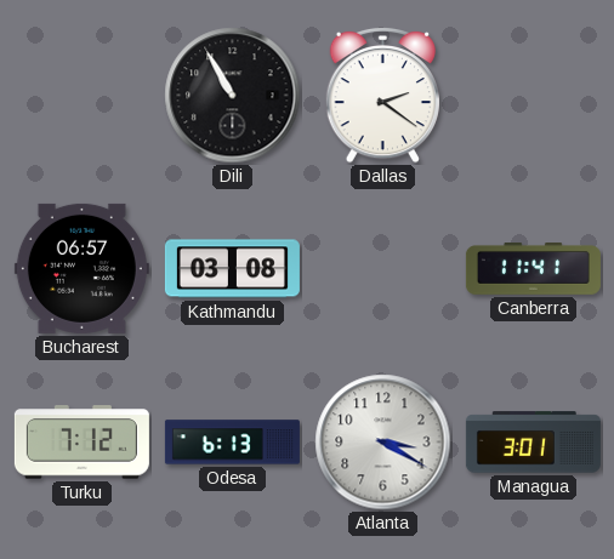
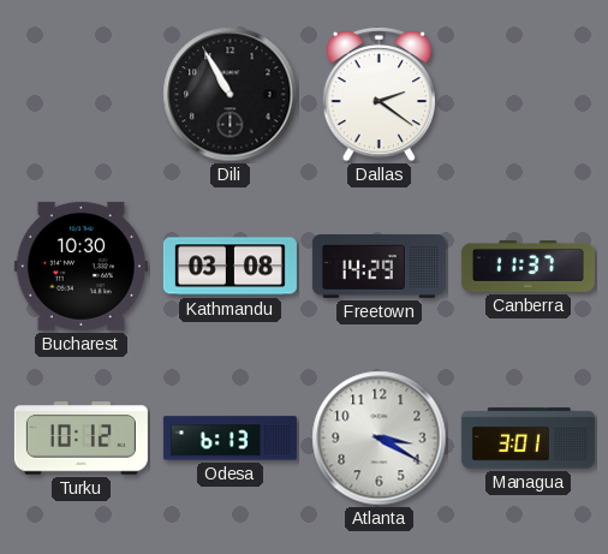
Bucharest: 06:57 -> 10:30
Freetown: none -> 14:29
Canberra: 11:41 -> 11:37
Turku: 7:12 -> 10:12
